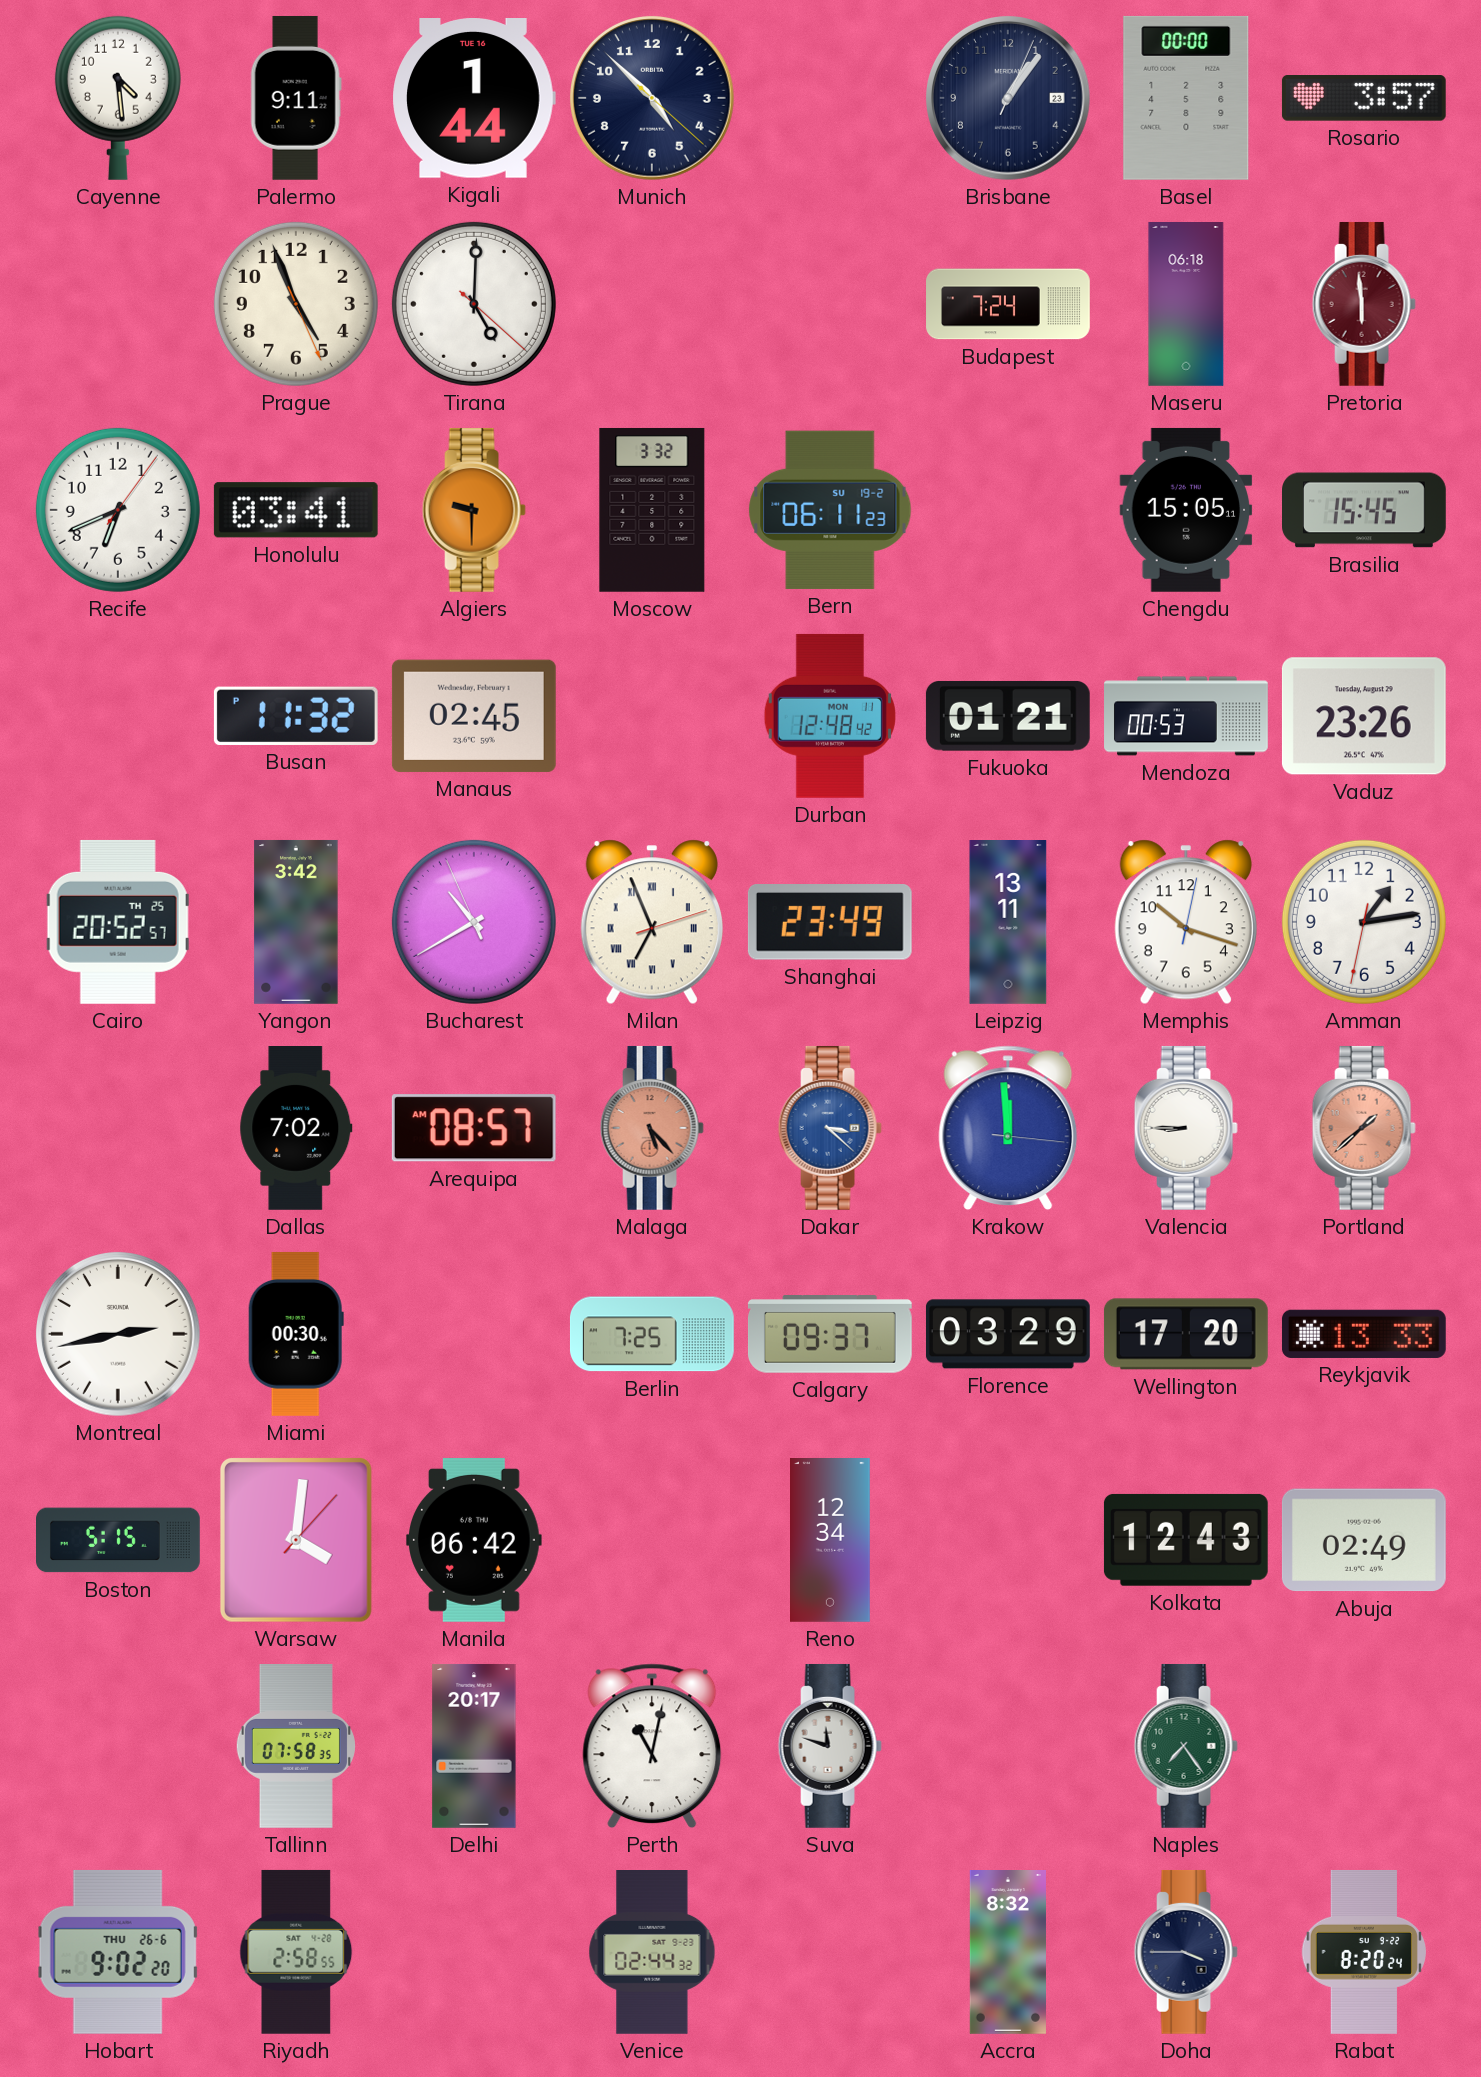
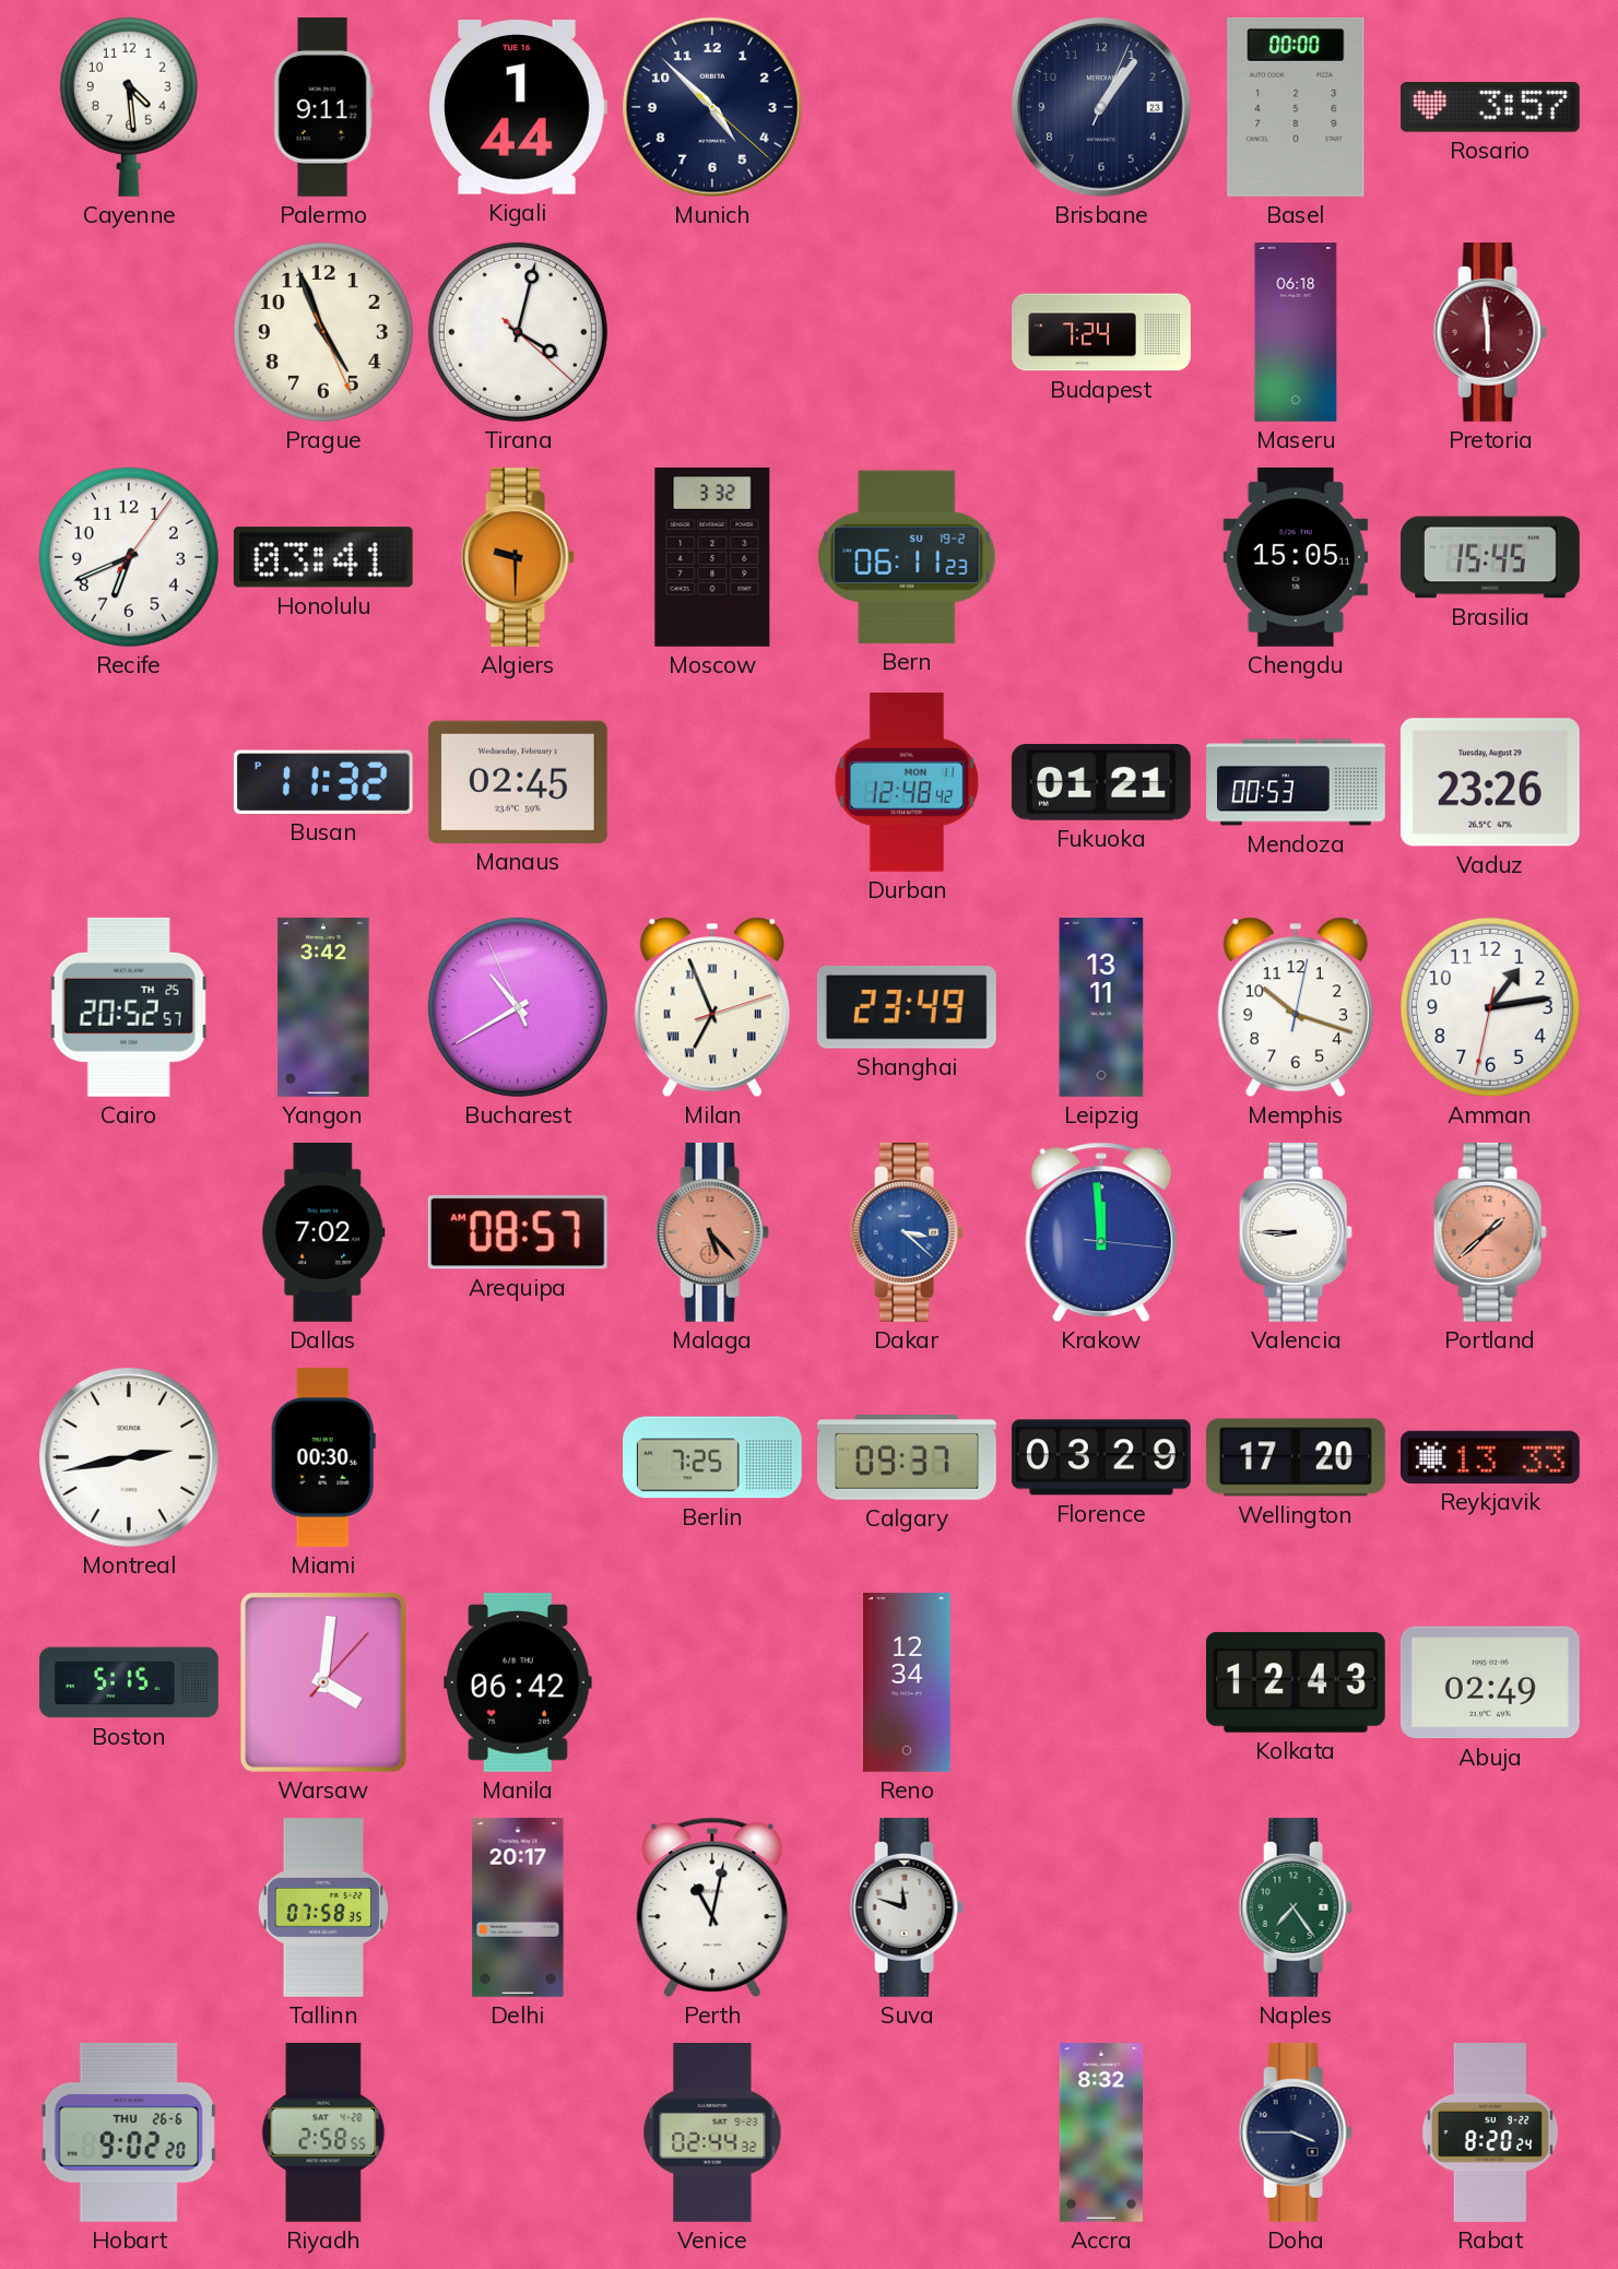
Tirana: 5:00 -> 4:02
